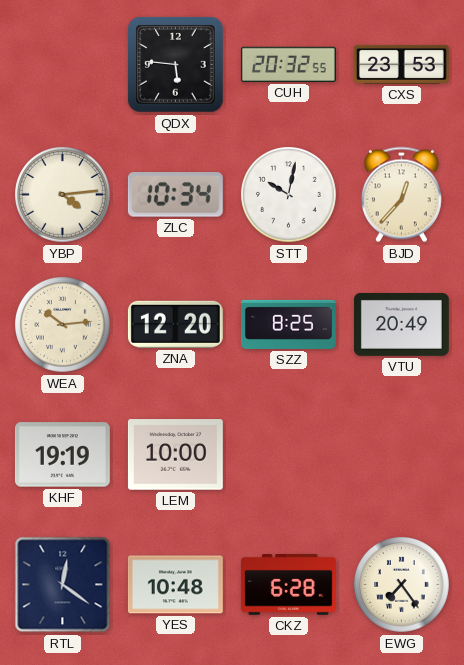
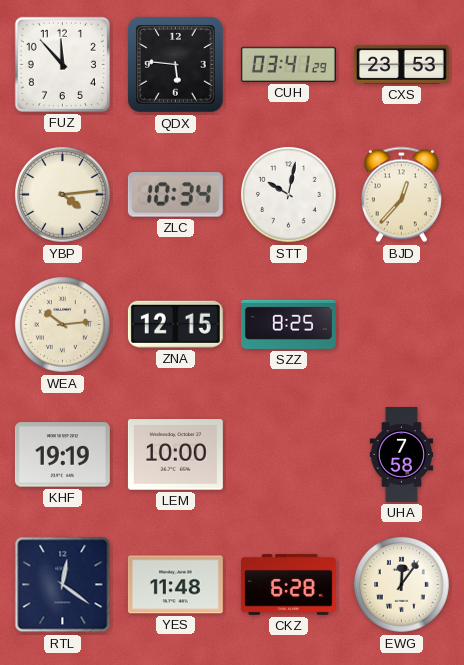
FUZ: none -> 11:53
CUH: 20:32 -> 03:41
ZNA: 12:20 -> 12:15
VTU: 20:49 -> none
UHA: none -> 7:58
YES: 10:48 -> 11:48
EWG: 7:24 -> 12:06
